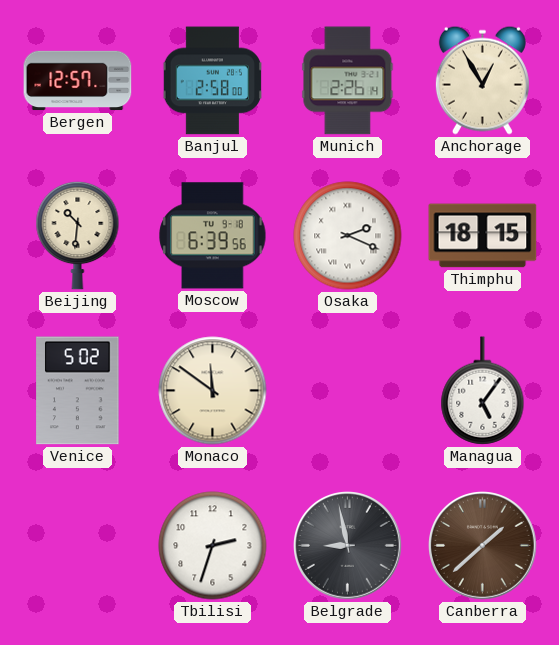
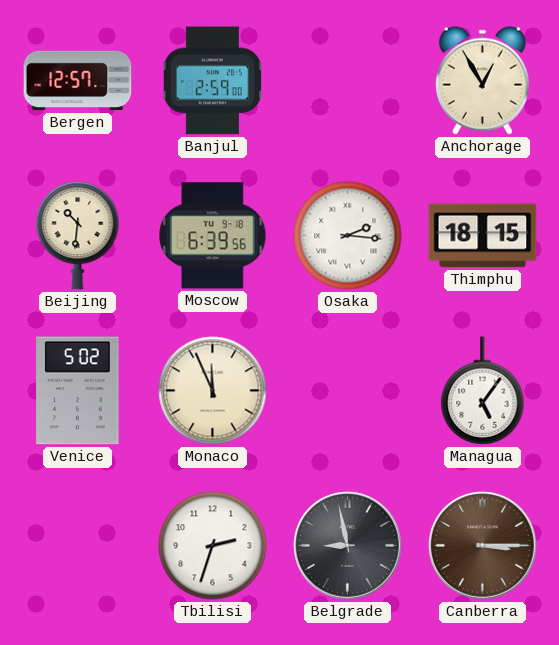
Banjul: 2:58 -> 2:59
Munich: 2:26 -> none
Osaka: 2:19 -> 2:16
Monaco: 11:51 -> 11:56
Canberra: 1:38 -> 3:15
